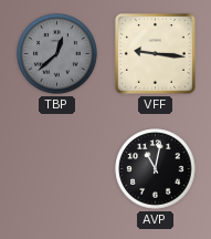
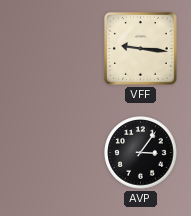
TBP: 12:38 -> none
AVP: 11:02 -> 3:06
